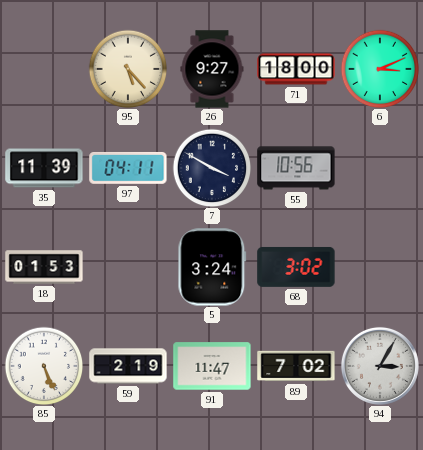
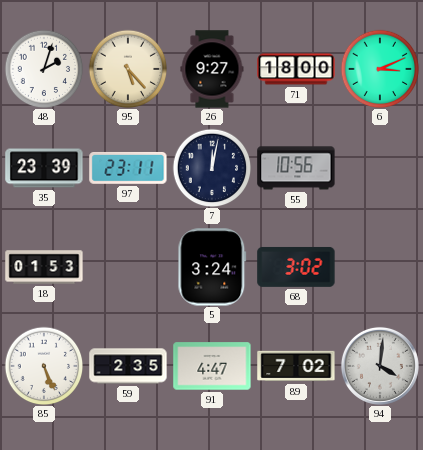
48: none -> 2:03
35: 11:39 -> 23:39
97: 04:11 -> 23:11
7: 3:50 -> 12:02
59: 2:19 -> 2:35
91: 11:47 -> 4:47
94: 3:05 -> 4:01
